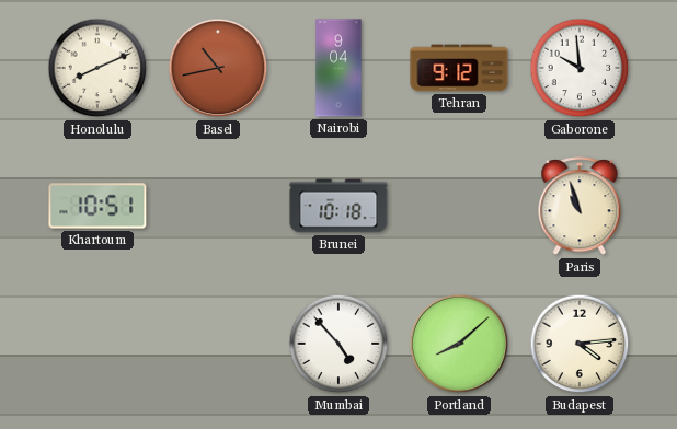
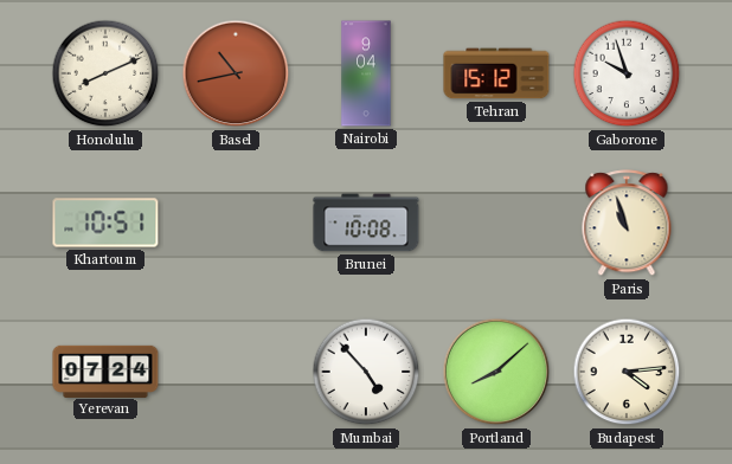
Tehran: 9:12 -> 15:12
Gaborone: 9:59 -> 9:57
Brunei: 10:18 -> 10:08
Yerevan: none -> 07:24
